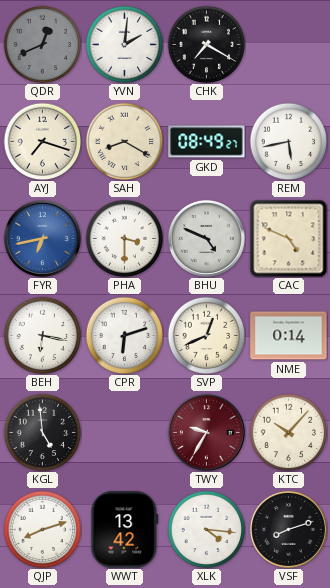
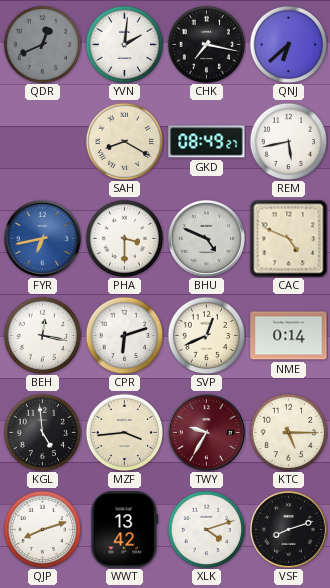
CHK: 7:20 -> 7:17
QNJ: none -> 6:38
AYJ: 7:18 -> none
BEH: 6:17 -> 12:17
MZF: none -> 3:44
KTC: 10:07 -> 5:15
XLK: 4:16 -> 4:12
